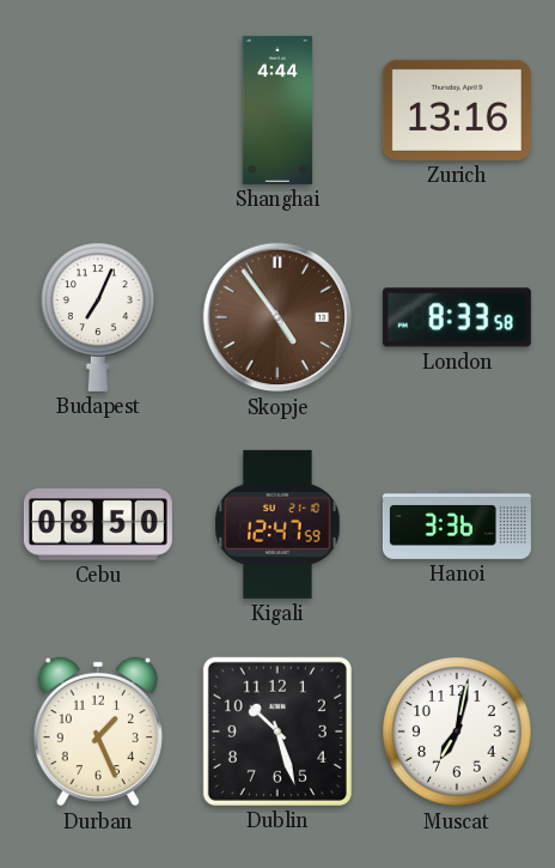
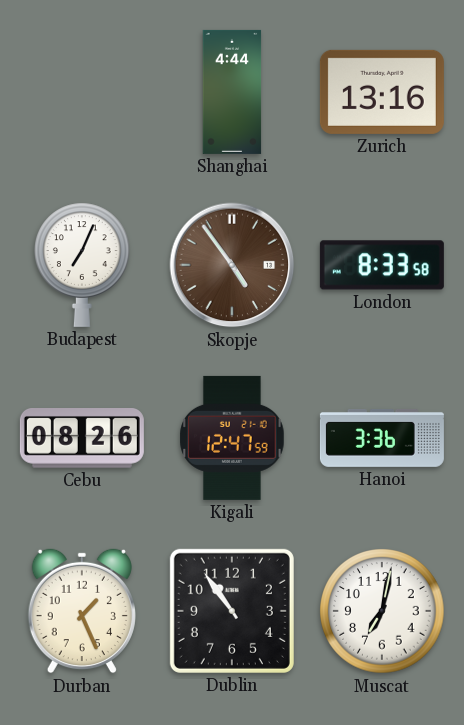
Cebu: 08:50 -> 08:26
Dublin: 10:27 -> 10:54
